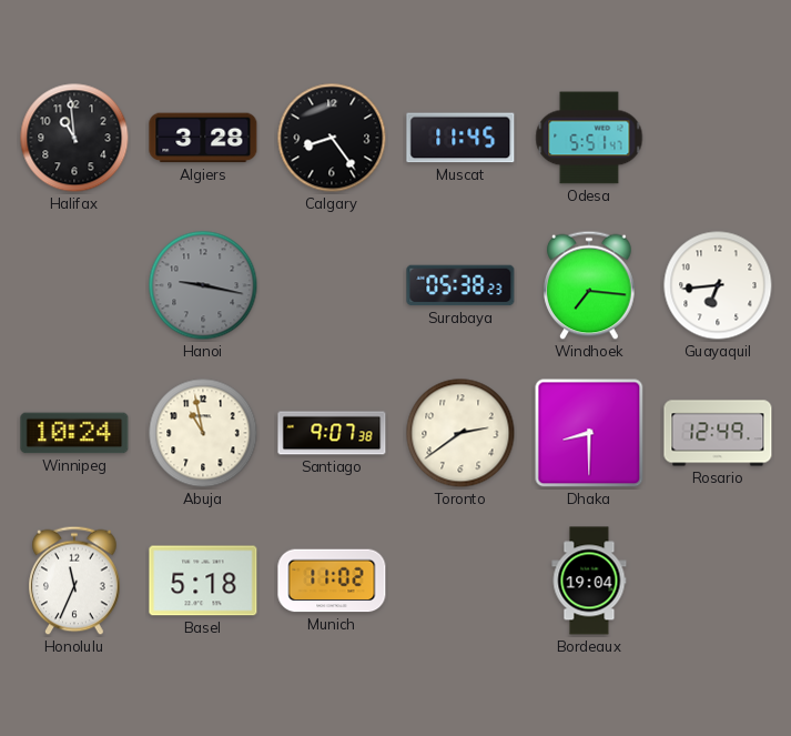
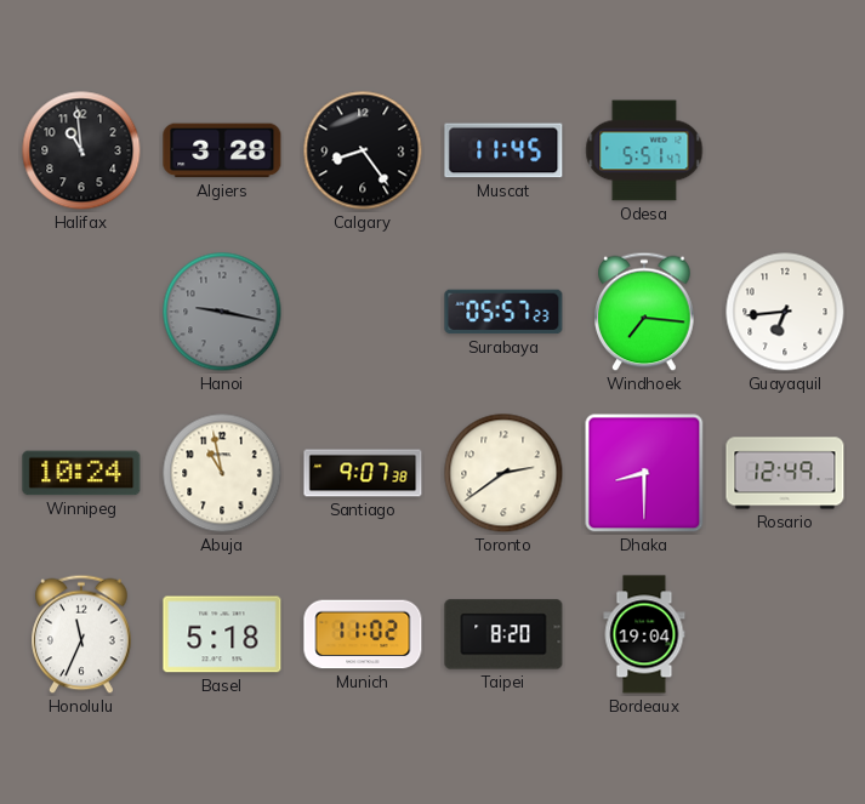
Surabaya: 05:38 -> 05:57
Taipei: none -> 8:20
